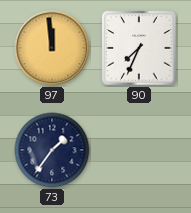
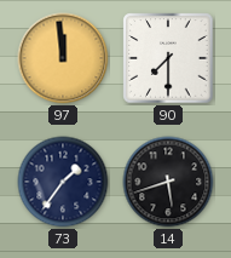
90: 7:34 -> 7:30
14: none -> 5:42
